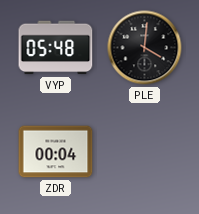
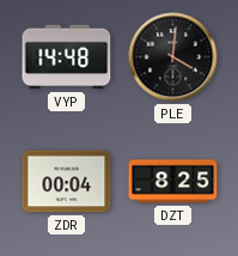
VYP: 05:48 -> 14:48
DZT: none -> 8:25
